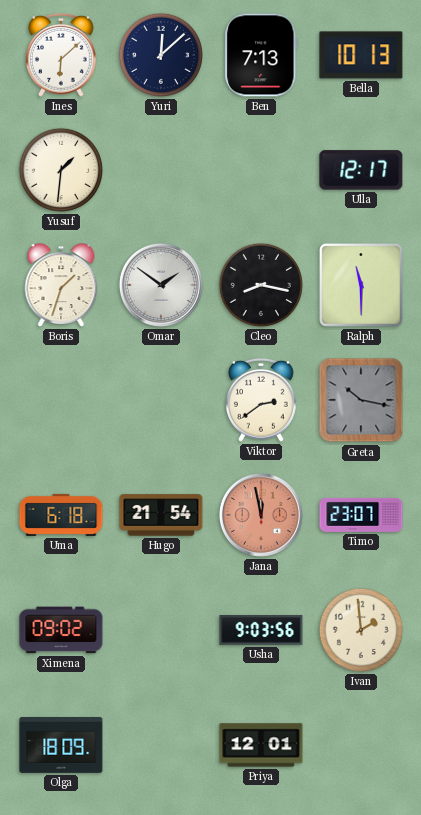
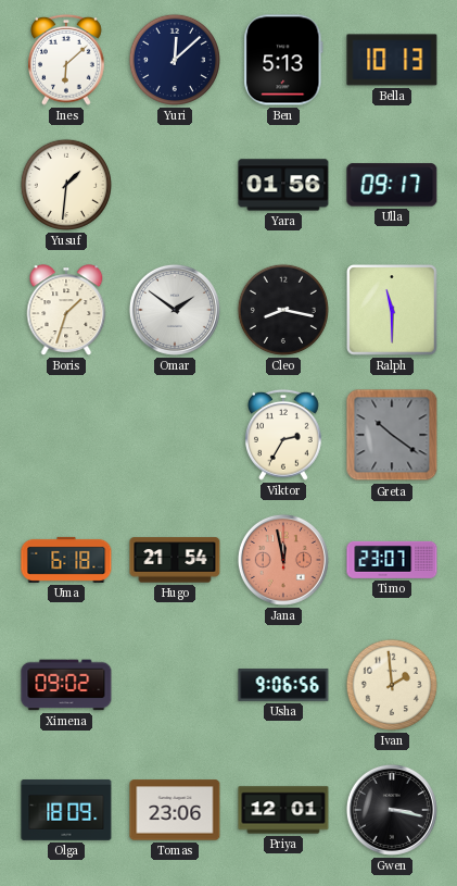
Ben: 7:13 -> 5:13
Yara: none -> 01:56
Ulla: 12:17 -> 09:17
Viktor: 2:39 -> 2:35
Greta: 10:17 -> 10:21
Usha: 9:03 -> 9:06
Tomas: none -> 23:06
Gwen: none -> 3:17
